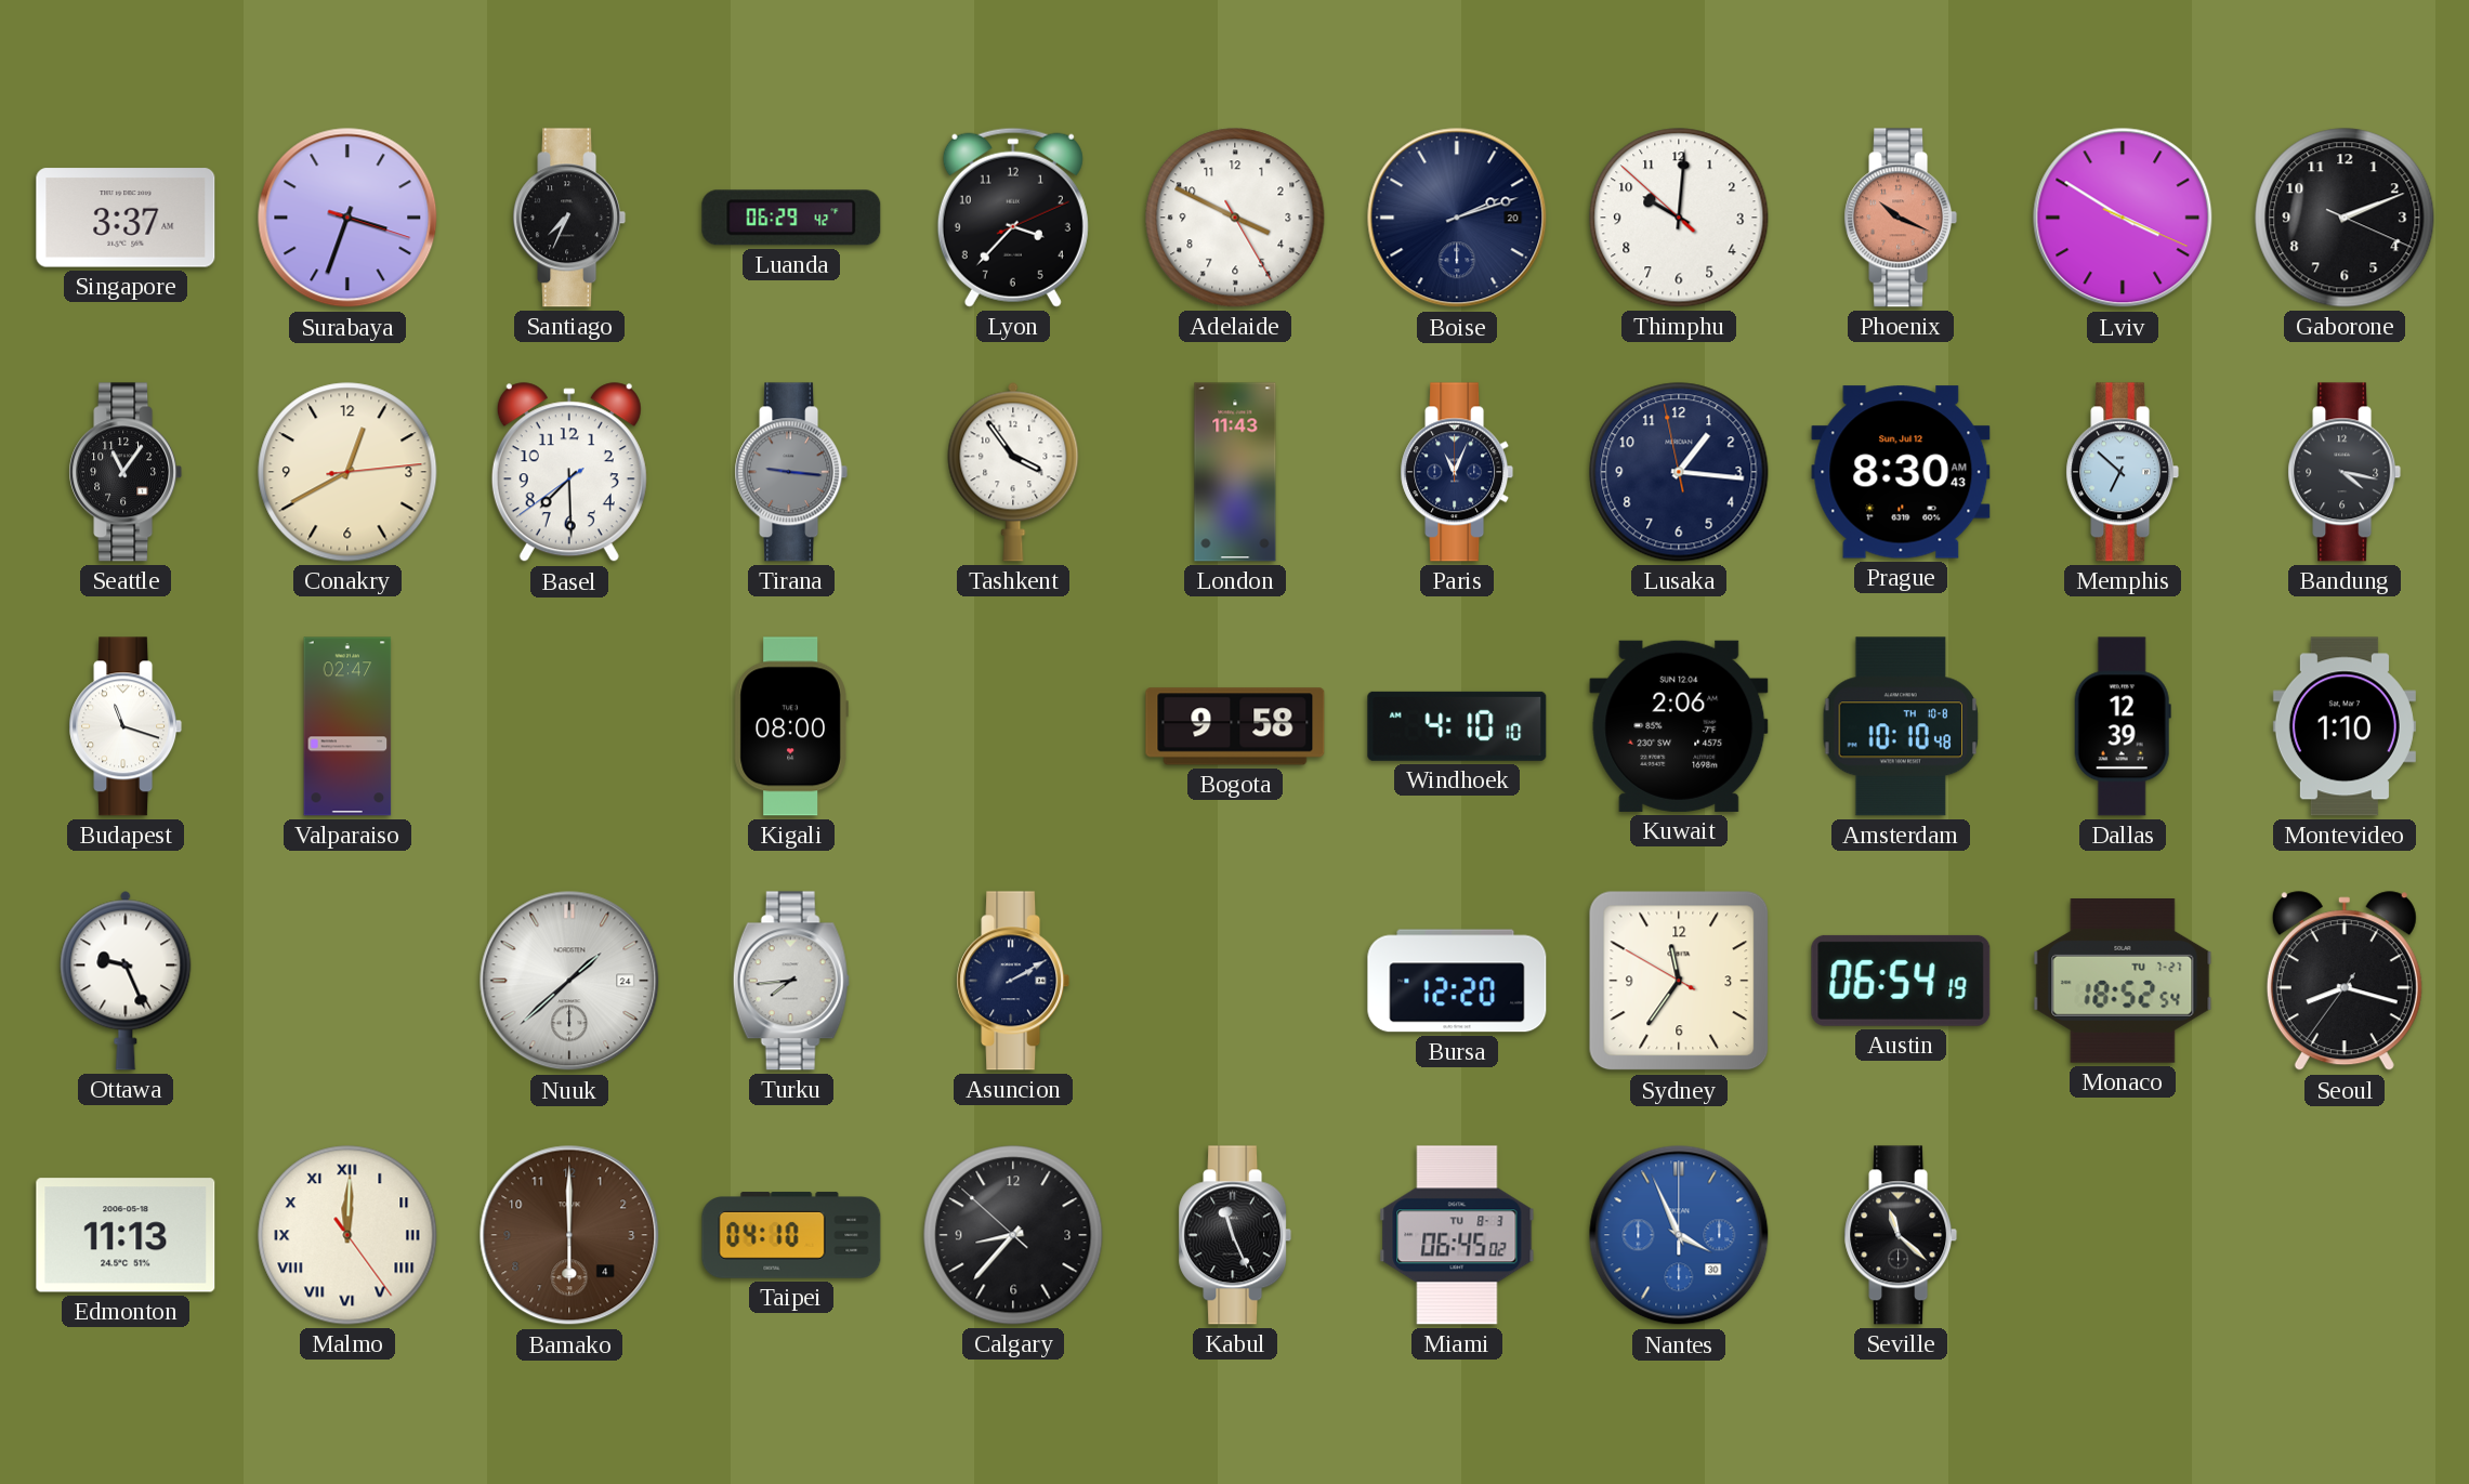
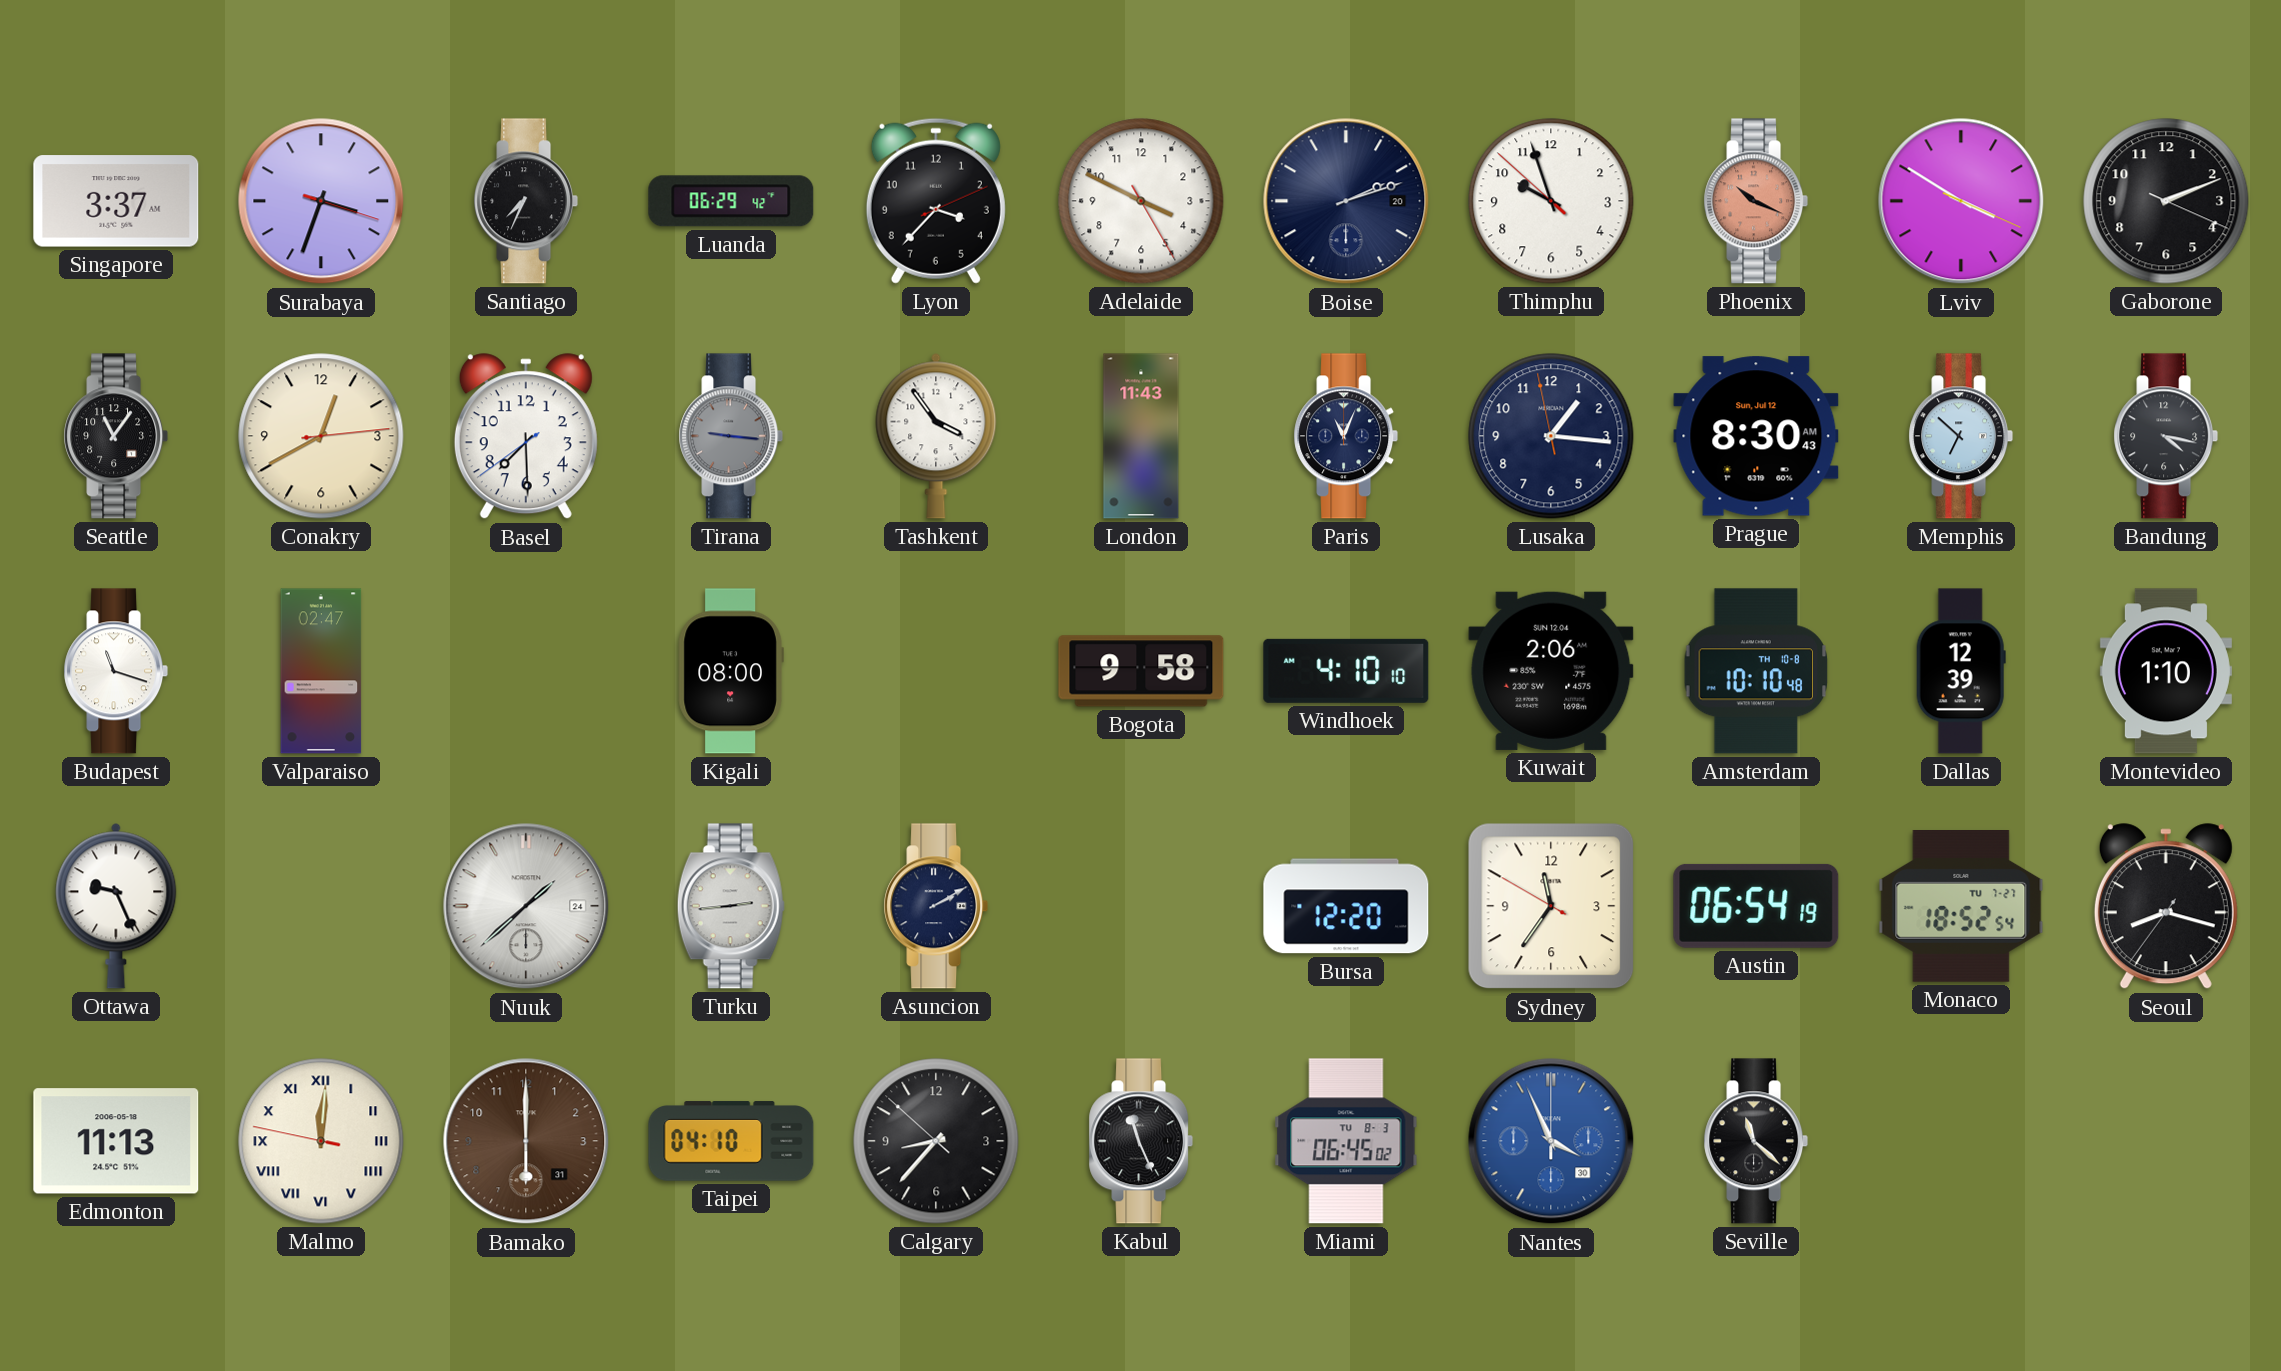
Thimphu: 10:00 -> 9:56
Turku: 7:44 -> 2:44
Malmo: 12:00:24 -> 12:00:47
Bamako date: 4 -> 31
